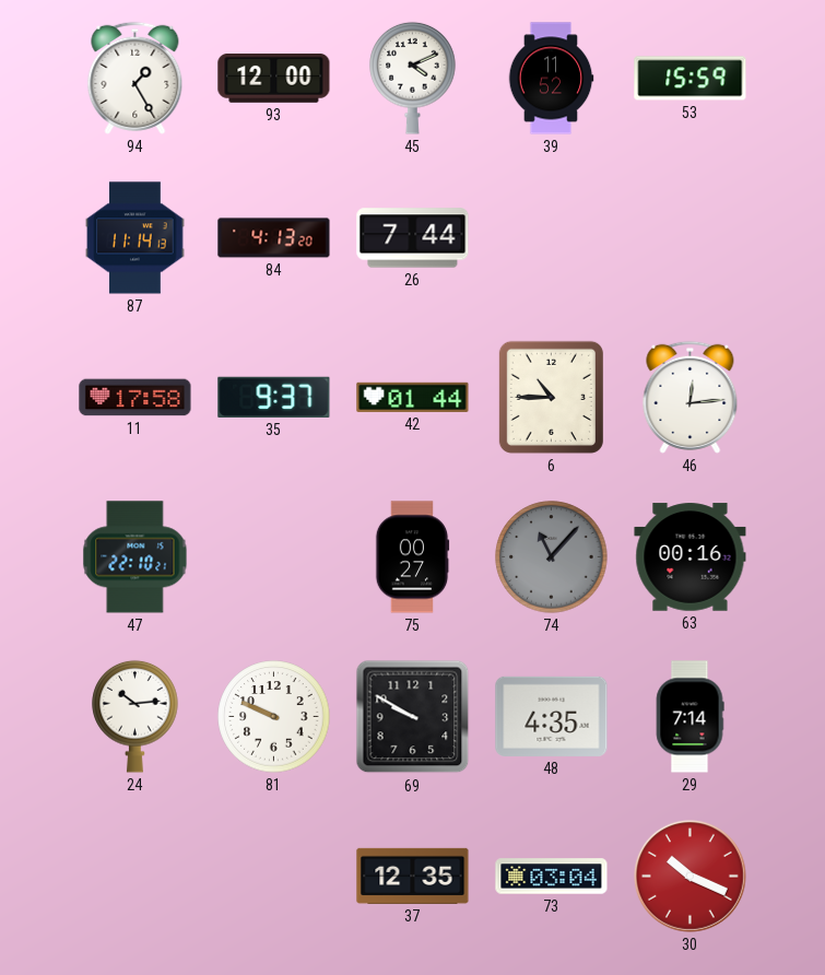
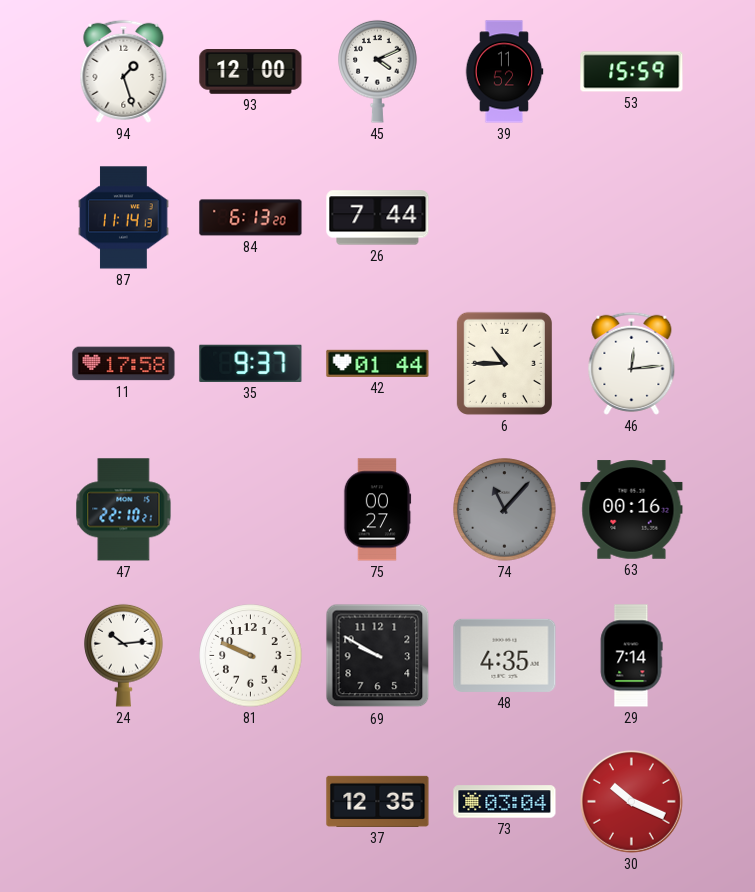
94: 1:25 -> 1:27
84: 4:13 -> 6:13
